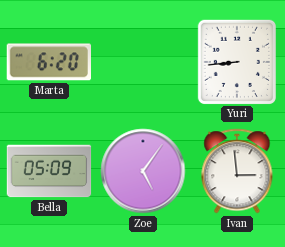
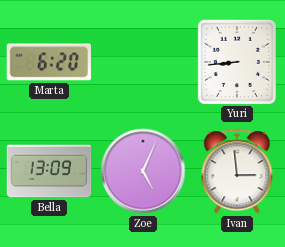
Bella: 05:09 -> 13:09
Zoe: 5:06 -> 5:04
